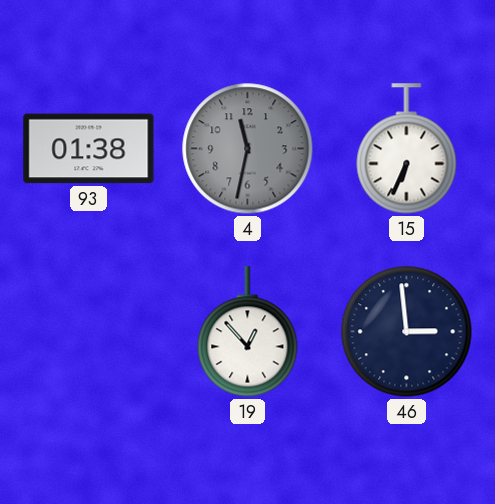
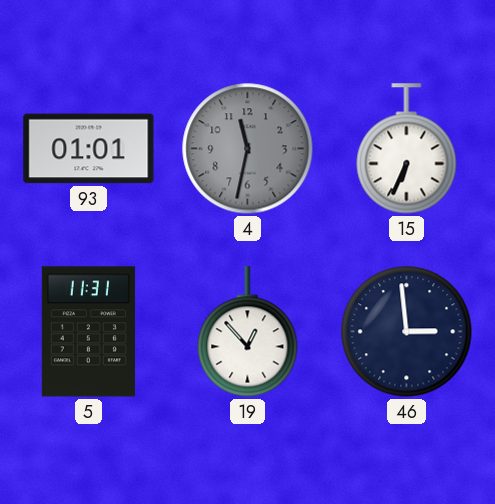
93: 01:38 -> 01:01
5: none -> 11:31
